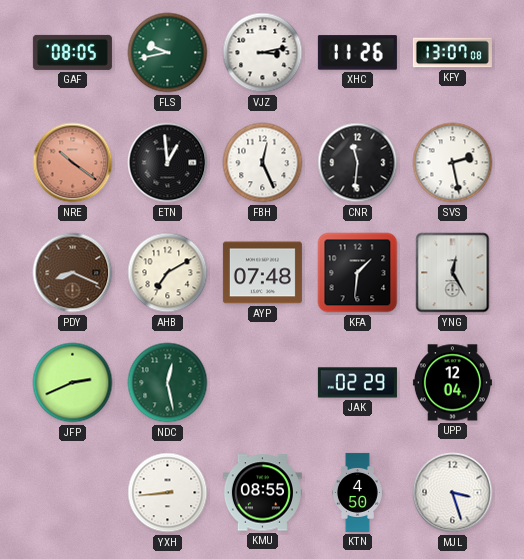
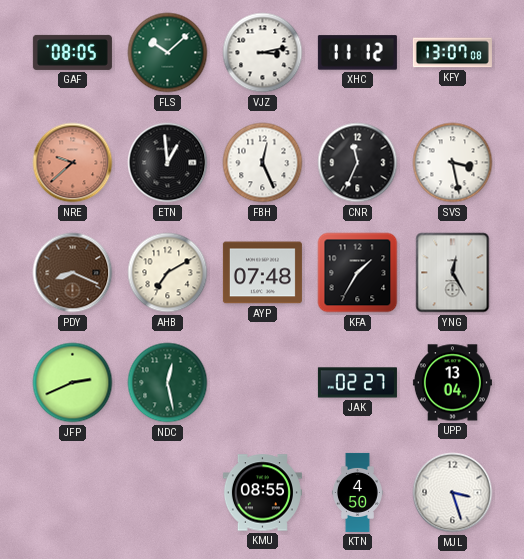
FLS: 9:43 -> 10:08
XHC: 11:26 -> 11:12
NRE: 10:21 -> 9:38
CNR: 11:31 -> 11:34
SVS: 2:28 -> 3:28
KFA: 1:31 -> 1:35
JAK: 02:29 -> 02:27
UPP: 12:04 -> 13:04
YXH: 8:44 -> none
